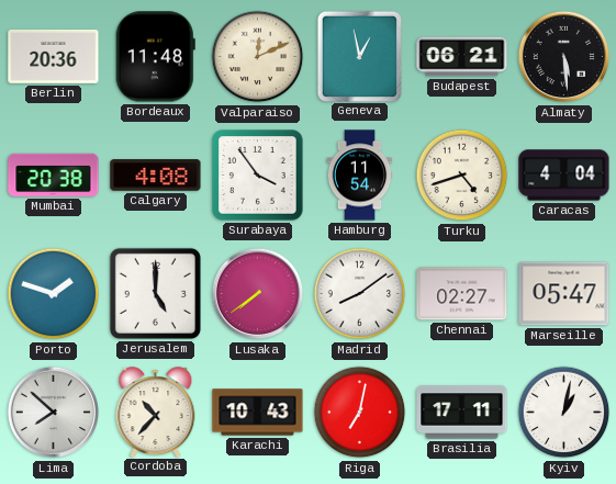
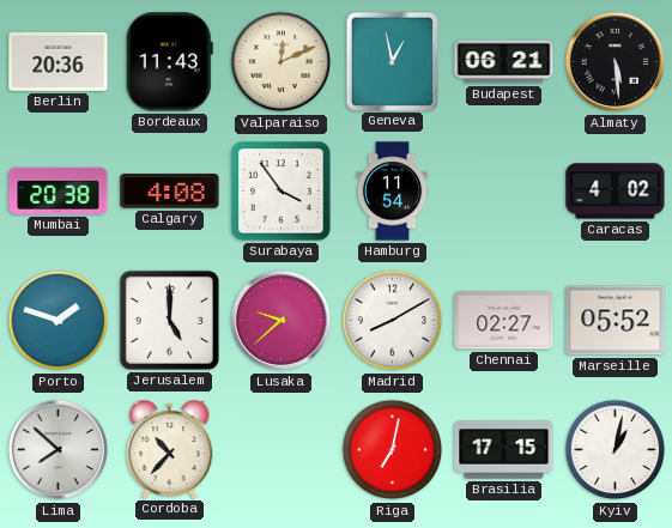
Bordeaux: 11:48 -> 11:43
Turku: 4:42 -> none
Caracas: 4:04 -> 4:02
Lusaka: 7:39 -> 9:38
Madrid: 8:09 -> 8:10
Marseille: 05:47 -> 05:52
Karachi: 10:43 -> none
Brasilia: 17:11 -> 17:15
